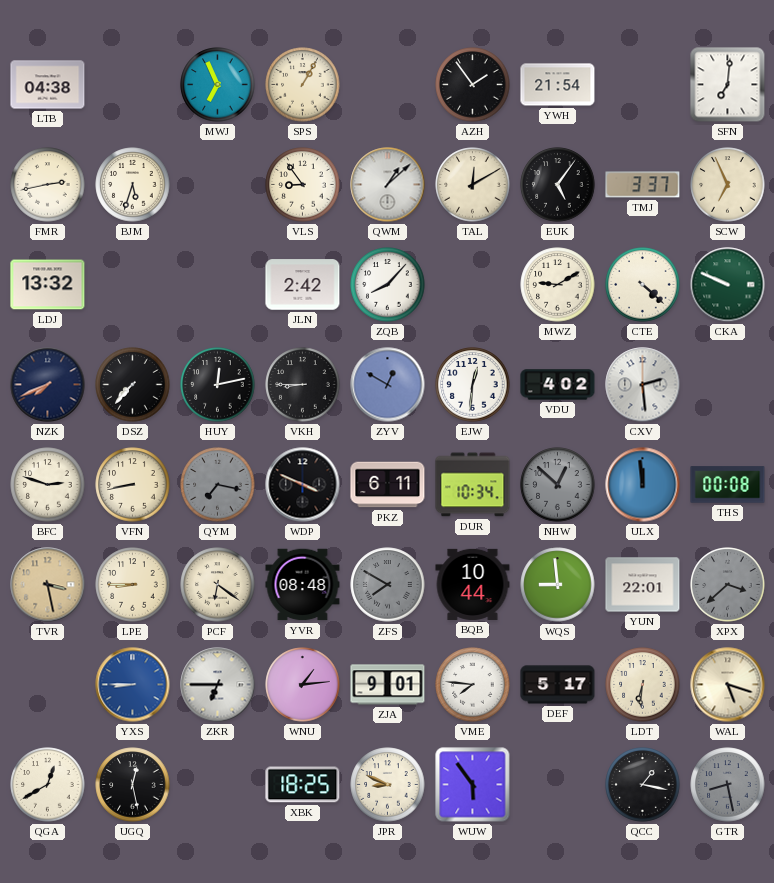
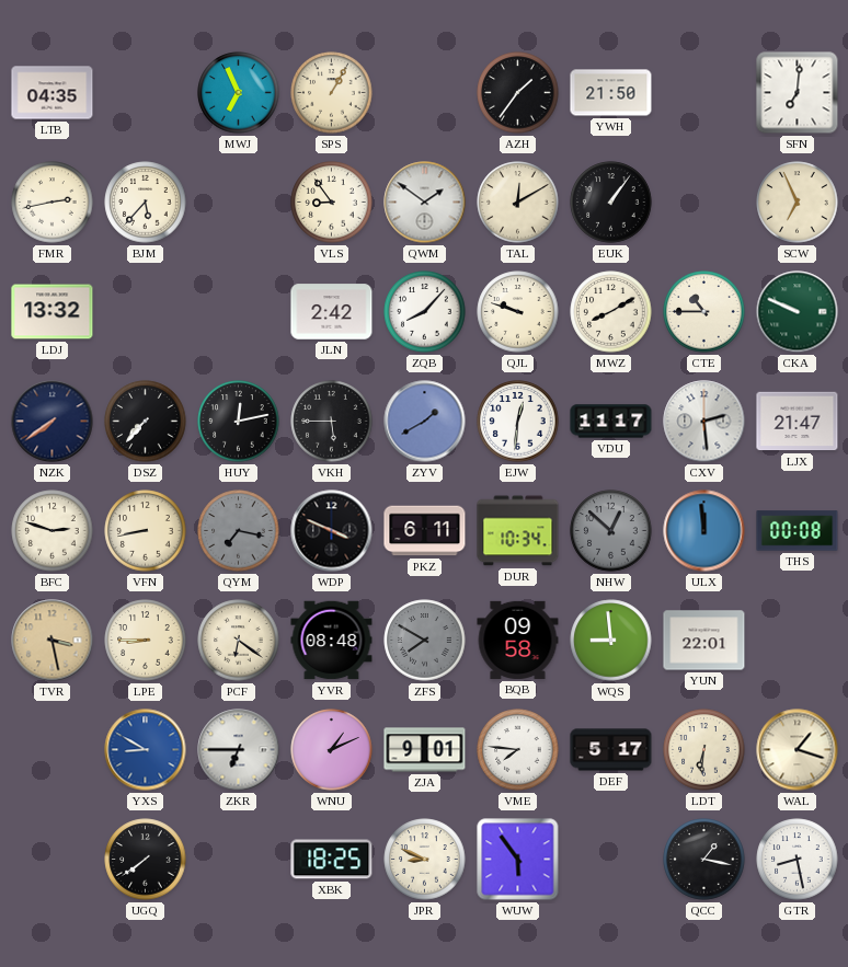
LTB: 04:38 -> 04:35
AZH: 1:54 -> 1:36
YWH: 21:54 -> 21:50
BJM: 5:33 -> 5:37
QWM: 1:08 -> 1:51
EUK: 5:06 -> 1:06
TMJ: 3:37 -> none
QJL: none -> 9:48
MWZ: 9:10 -> 8:10
CTE: 4:22 -> 10:45
NZK: 7:41 -> 7:39
VKH: 8:45 -> 5:45
ZYV: 12:50 -> 1:40
VDU: 4:02 -> 11:17
LJX: none -> 21:47
BQB: 10:44 -> 09:58
XPX: 3:38 -> none
YXS: 8:45 -> 8:50
WNU: 1:14 -> 1:11
WAL: 5:18 -> 1:18
QGA: 12:40 -> none
UGQ: 12:28 -> 7:39
GTR dial: grey -> white
